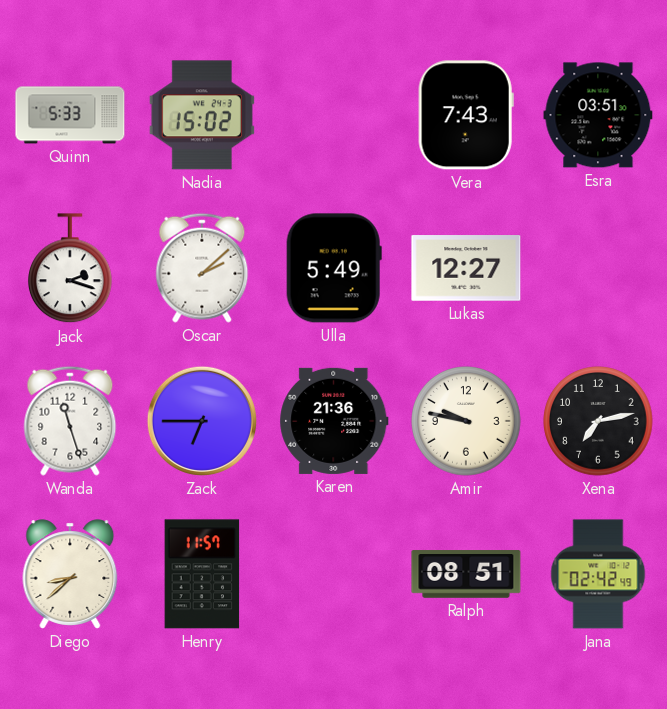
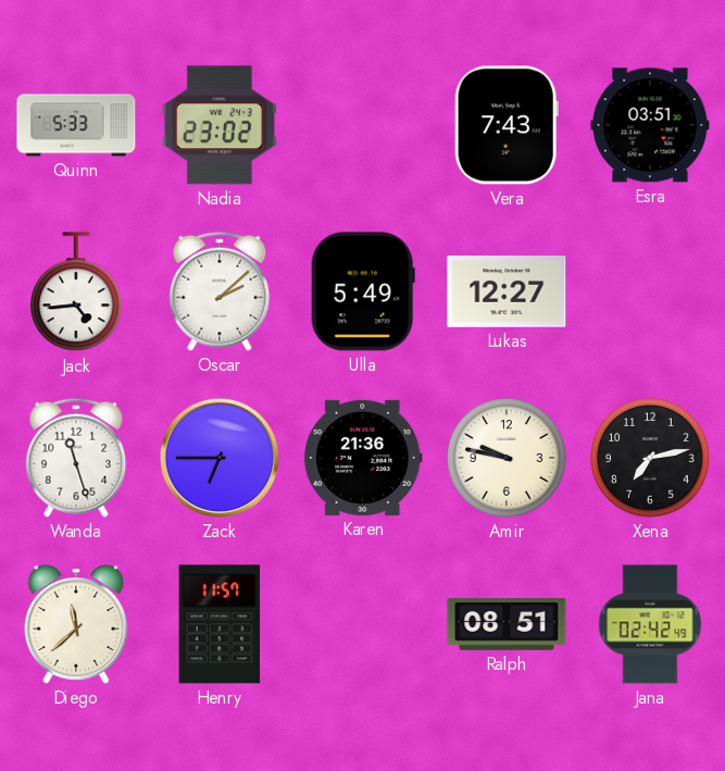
Nadia: 15:02 -> 23:02
Jack: 2:18 -> 4:44
Diego: 8:38 -> 11:38
